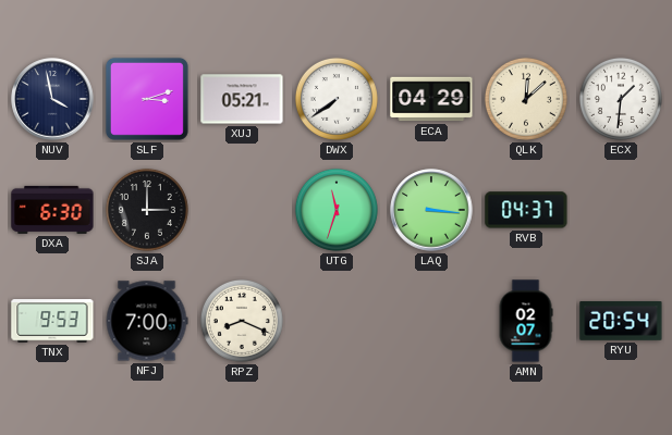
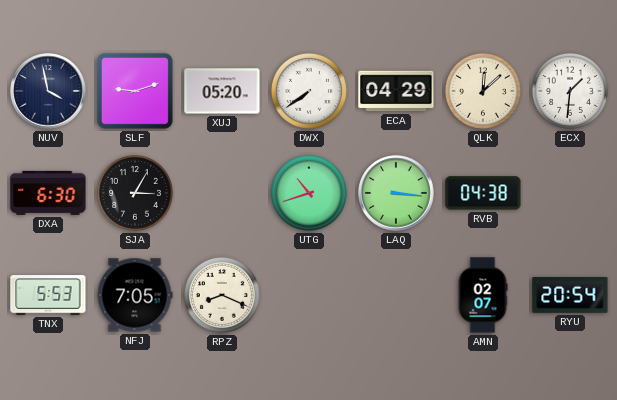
SLF: 3:12 -> 9:12
XUJ: 05:21 -> 05:20
SJA: 3:00 -> 3:05
UTG: 11:33 -> 10:42
RVB: 04:37 -> 04:38
TNX: 9:53 -> 5:53
NFJ: 7:00 -> 7:05
